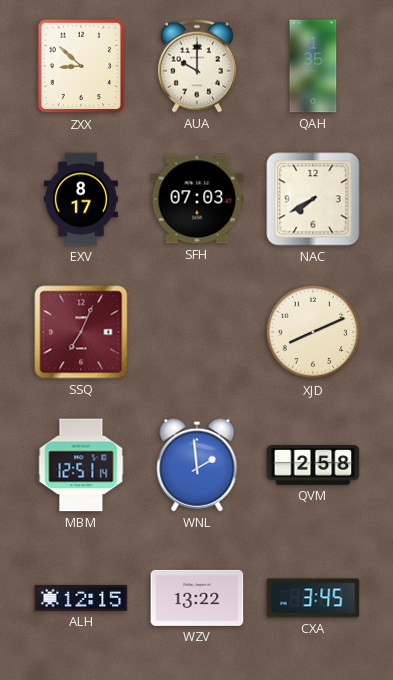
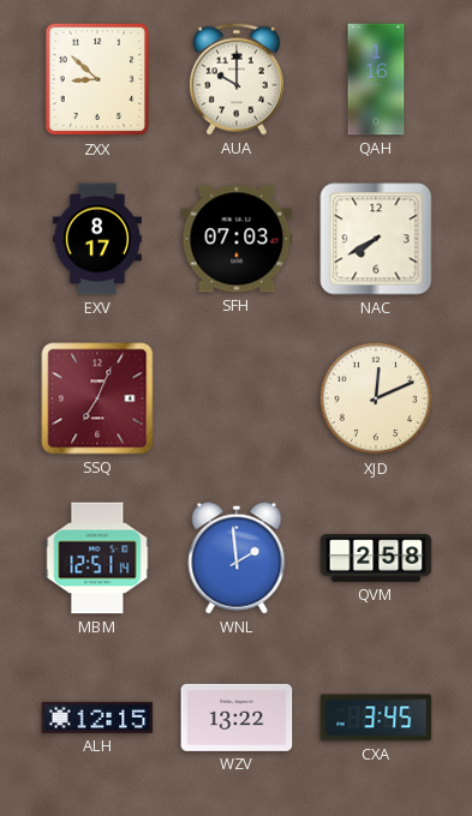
QAH: 1:35 -> 1:16
XJD: 8:11 -> 12:11
